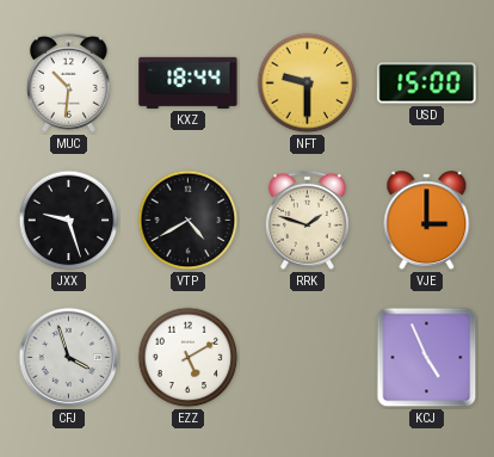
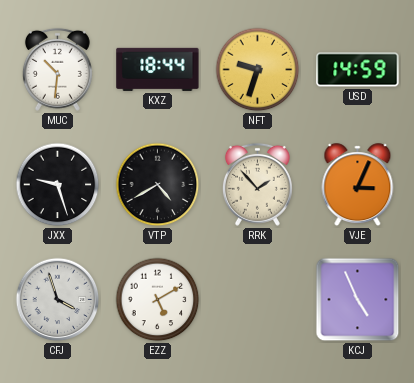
NFT: 9:30 -> 9:33
USD: 15:00 -> 14:59
RRK: 1:48 -> 1:53
VJE: 3:00 -> 3:04
